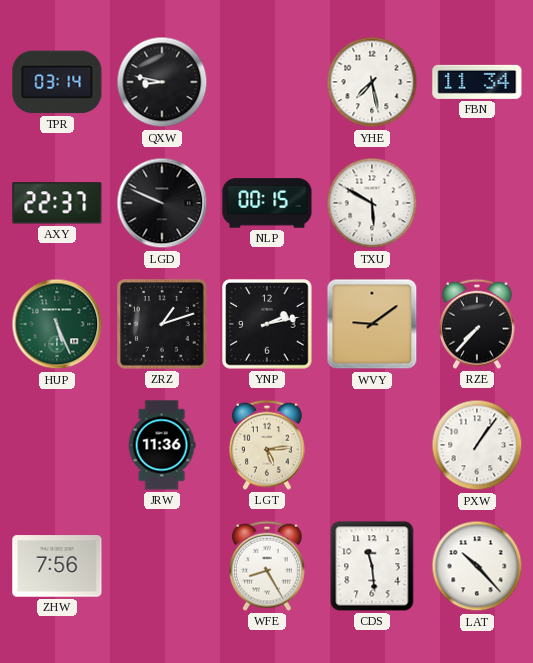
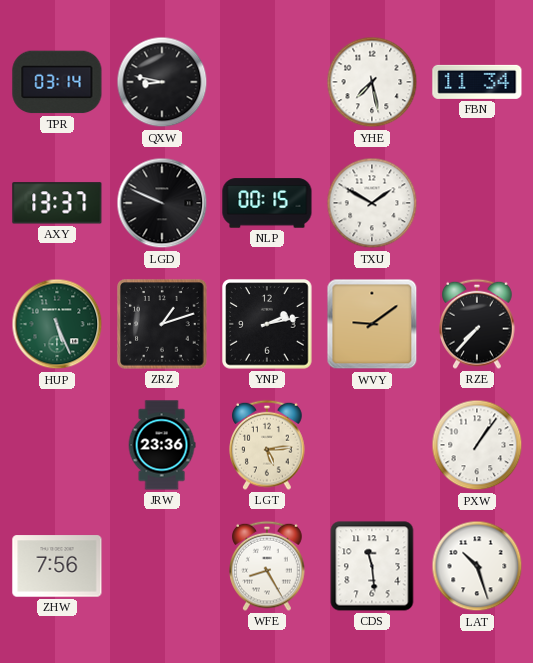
AXY: 22:37 -> 13:37
TXU: 5:50 -> 1:50
JRW: 11:36 -> 23:36
LAT: 10:23 -> 10:27
